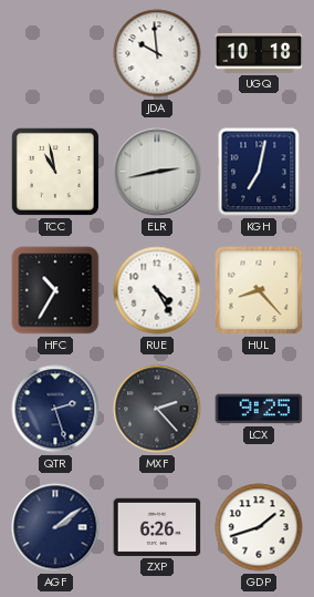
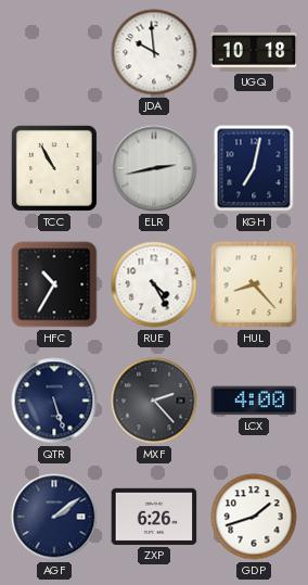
TCC: 10:58 -> 10:55
QTR: 2:27 -> 5:27
LCX: 9:25 -> 4:00
